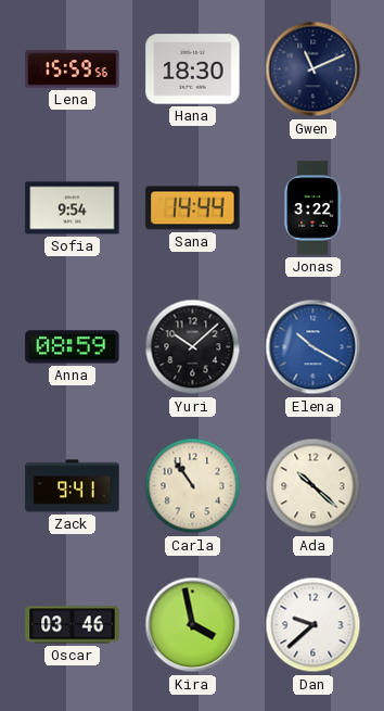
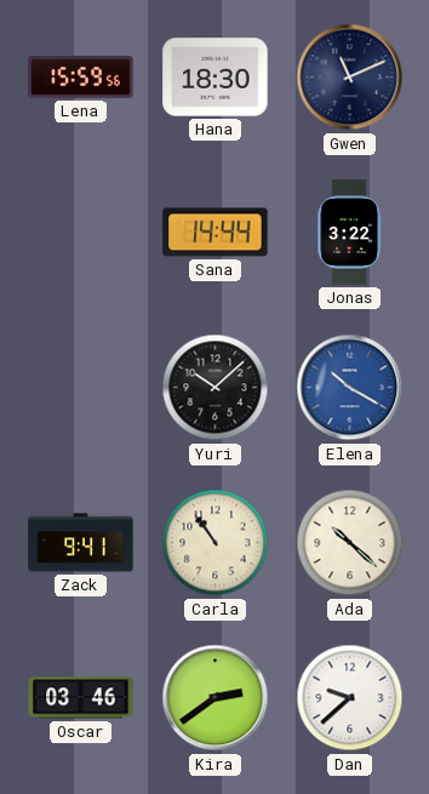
Sofia: 9:54 -> none
Anna: 08:59 -> none
Kira: 3:58 -> 2:39
